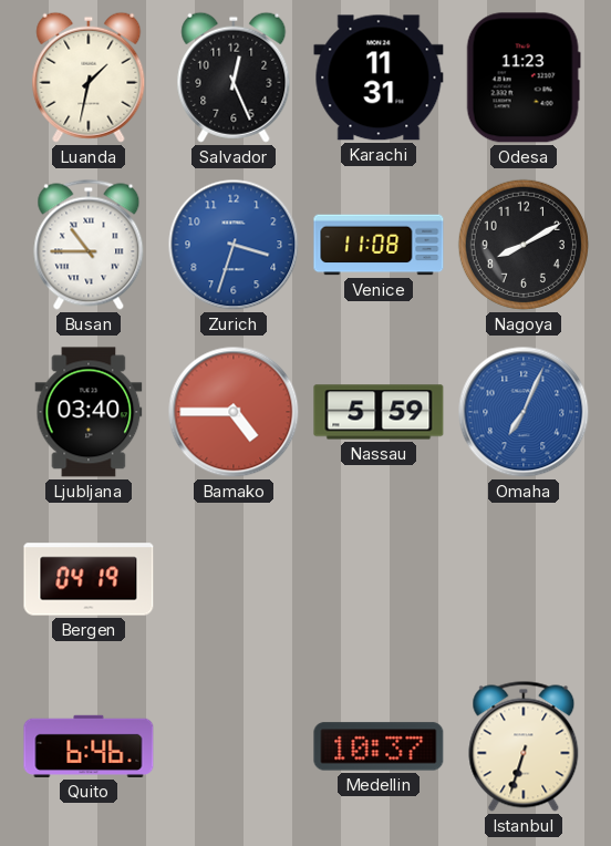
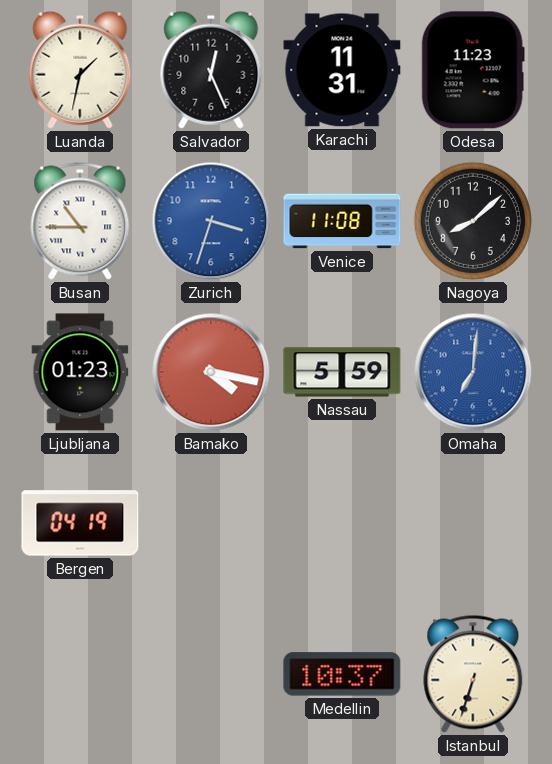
Nagoya: 8:10 -> 8:08
Ljubljana: 03:40 -> 01:23
Bamako: 4:45 -> 4:17
Omaha: 7:04 -> 7:01
Quito: 6:46 -> none
